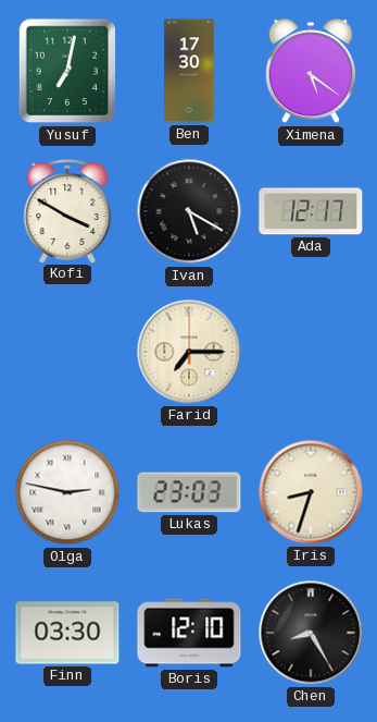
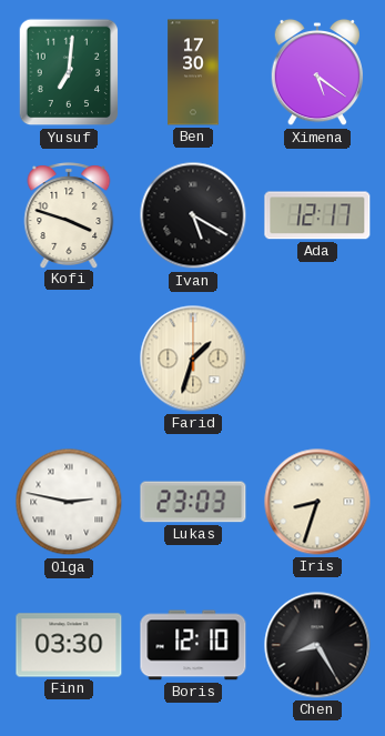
Yusuf: 7:02 -> 7:01
Kofi: 3:50 -> 3:48
Farid: 7:15 -> 1:33
